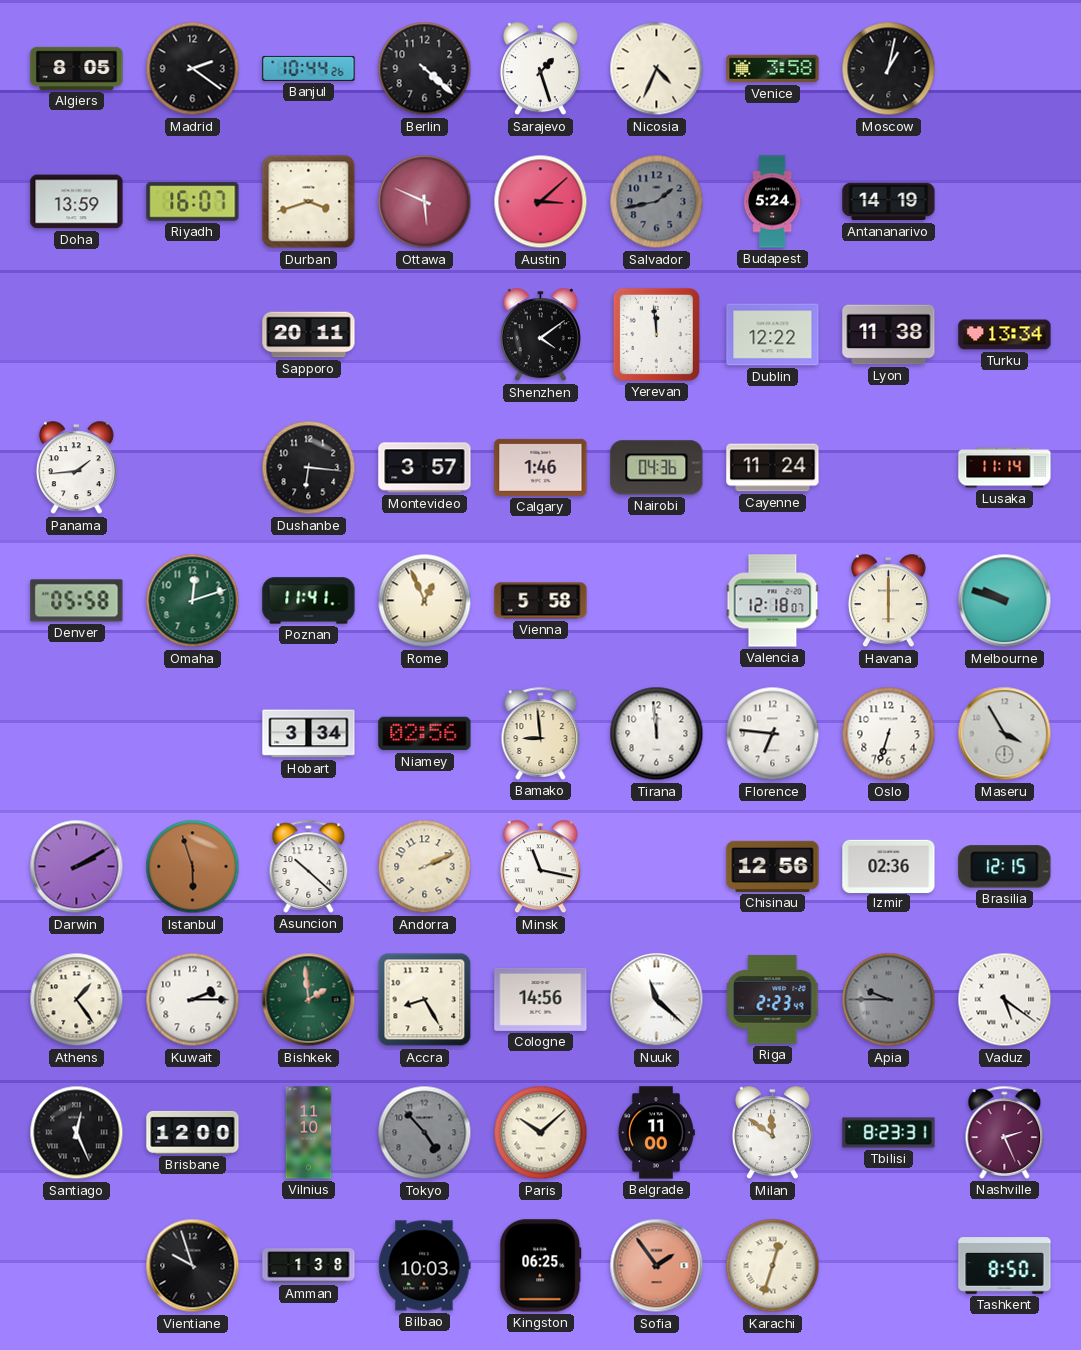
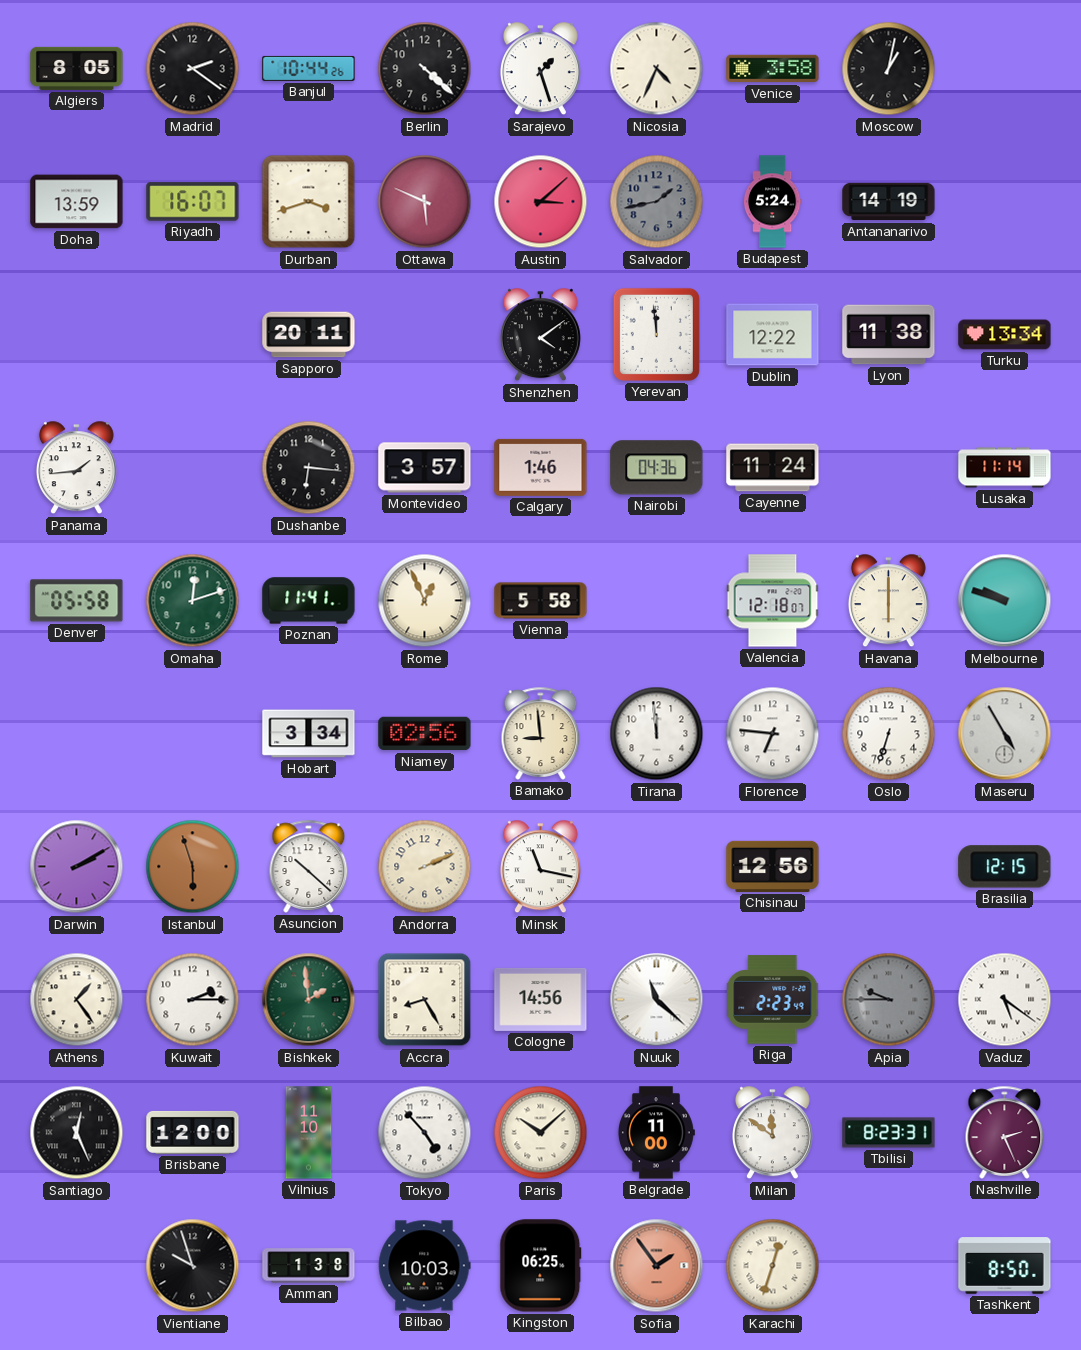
Maseru: 3:55 -> 4:55
Izmir: 02:36 -> none
Tokyo dial: grey -> white
